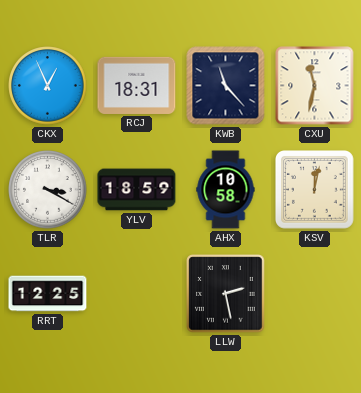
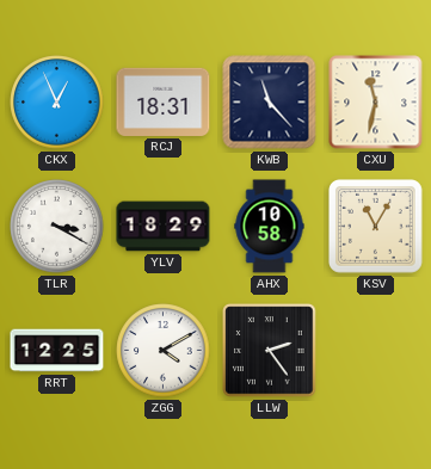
YLV: 18:59 -> 18:29
KSV: 12:02 -> 11:05
ZGG: none -> 4:10
LLW: 2:28 -> 2:24
